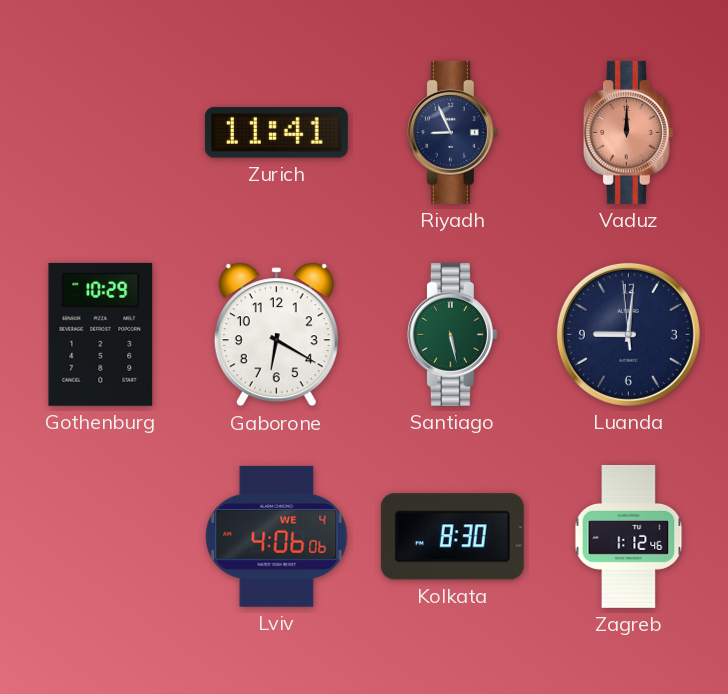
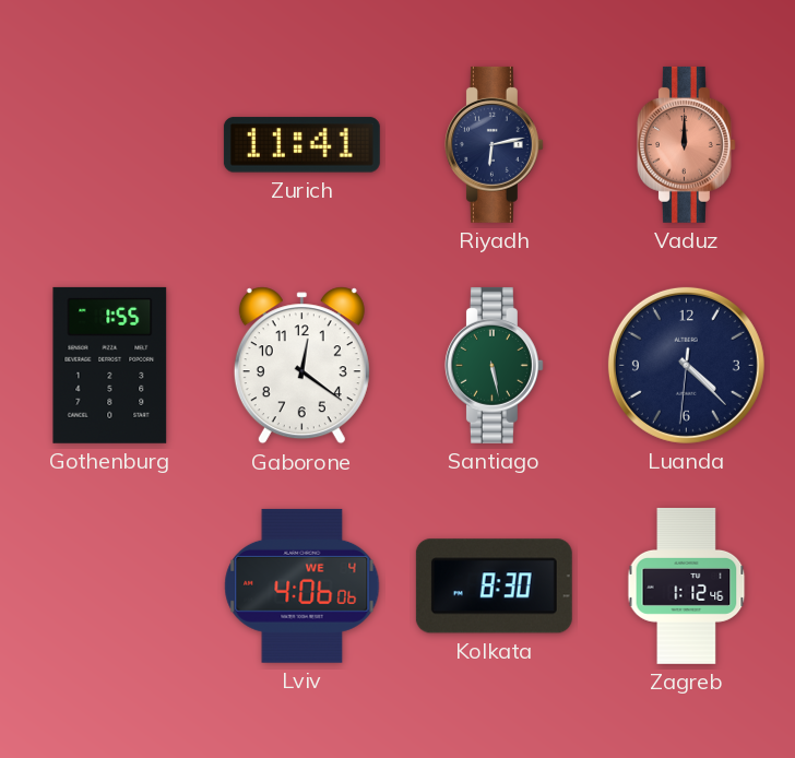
Riyadh: 8:56 -> 6:13
Gothenburg: 10:29 -> 1:55
Gaborone: 6:20 -> 12:21
Luanda: 9:00 -> 4:22
